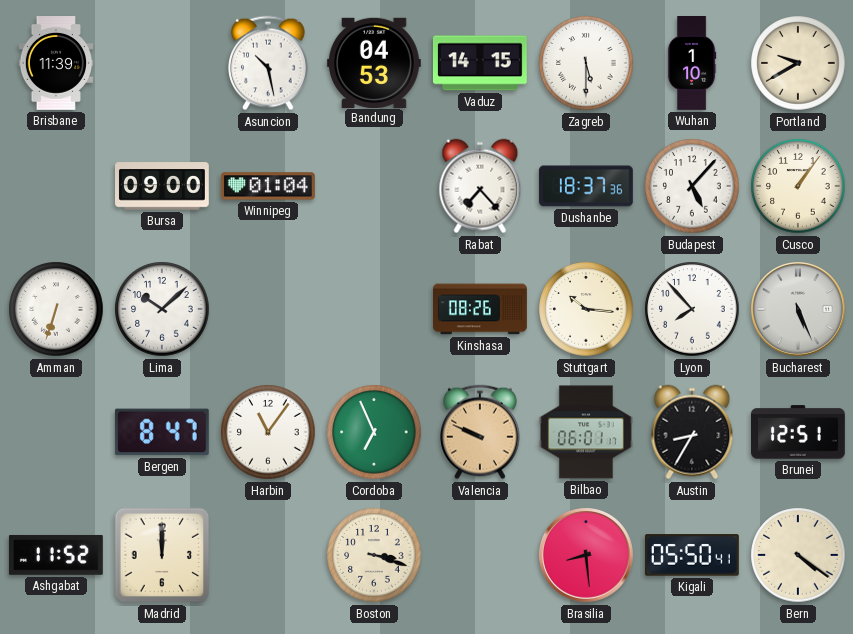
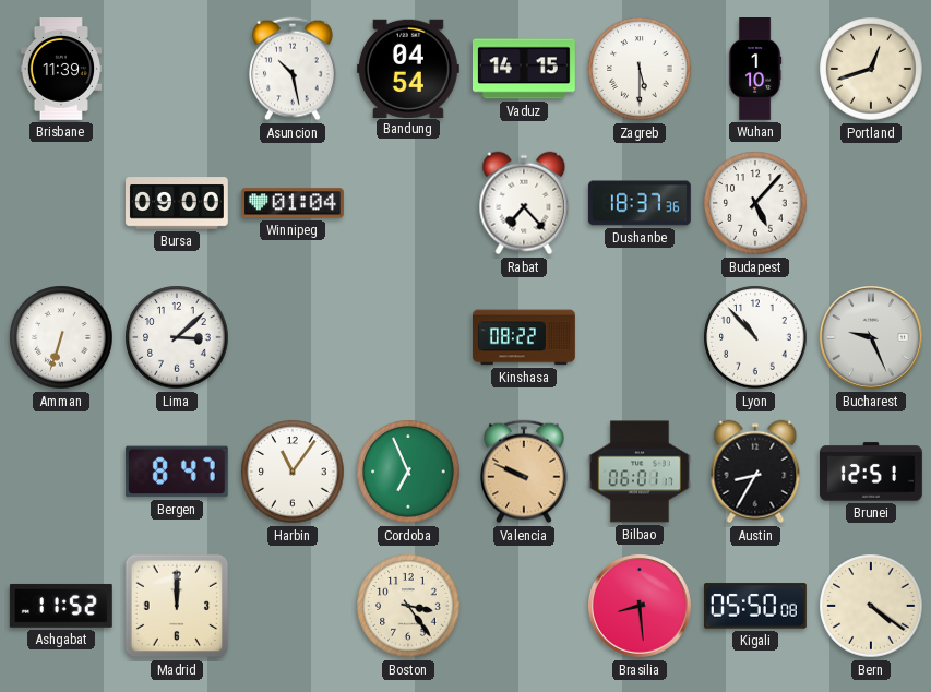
Bandung: 04:53 -> 04:54
Portland: 9:40 -> 12:42
Cusco: 1:06 -> none
Lima: 10:08 -> 3:08
Kinshasa: 08:26 -> 08:22
Stuttgart: 10:16 -> none
Lyon: 7:53 -> 10:53
Bucharest: 5:26 -> 9:26
Boston: 3:18 -> 3:24
Kigali: 05:50:41 -> 05:50:08
